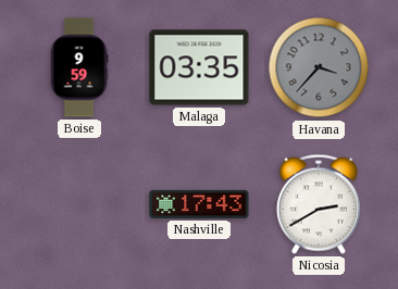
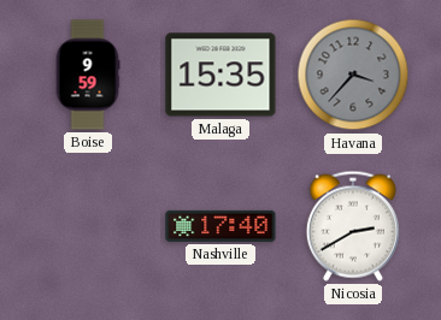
Malaga: 03:35 -> 15:35
Nashville: 17:43 -> 17:40
